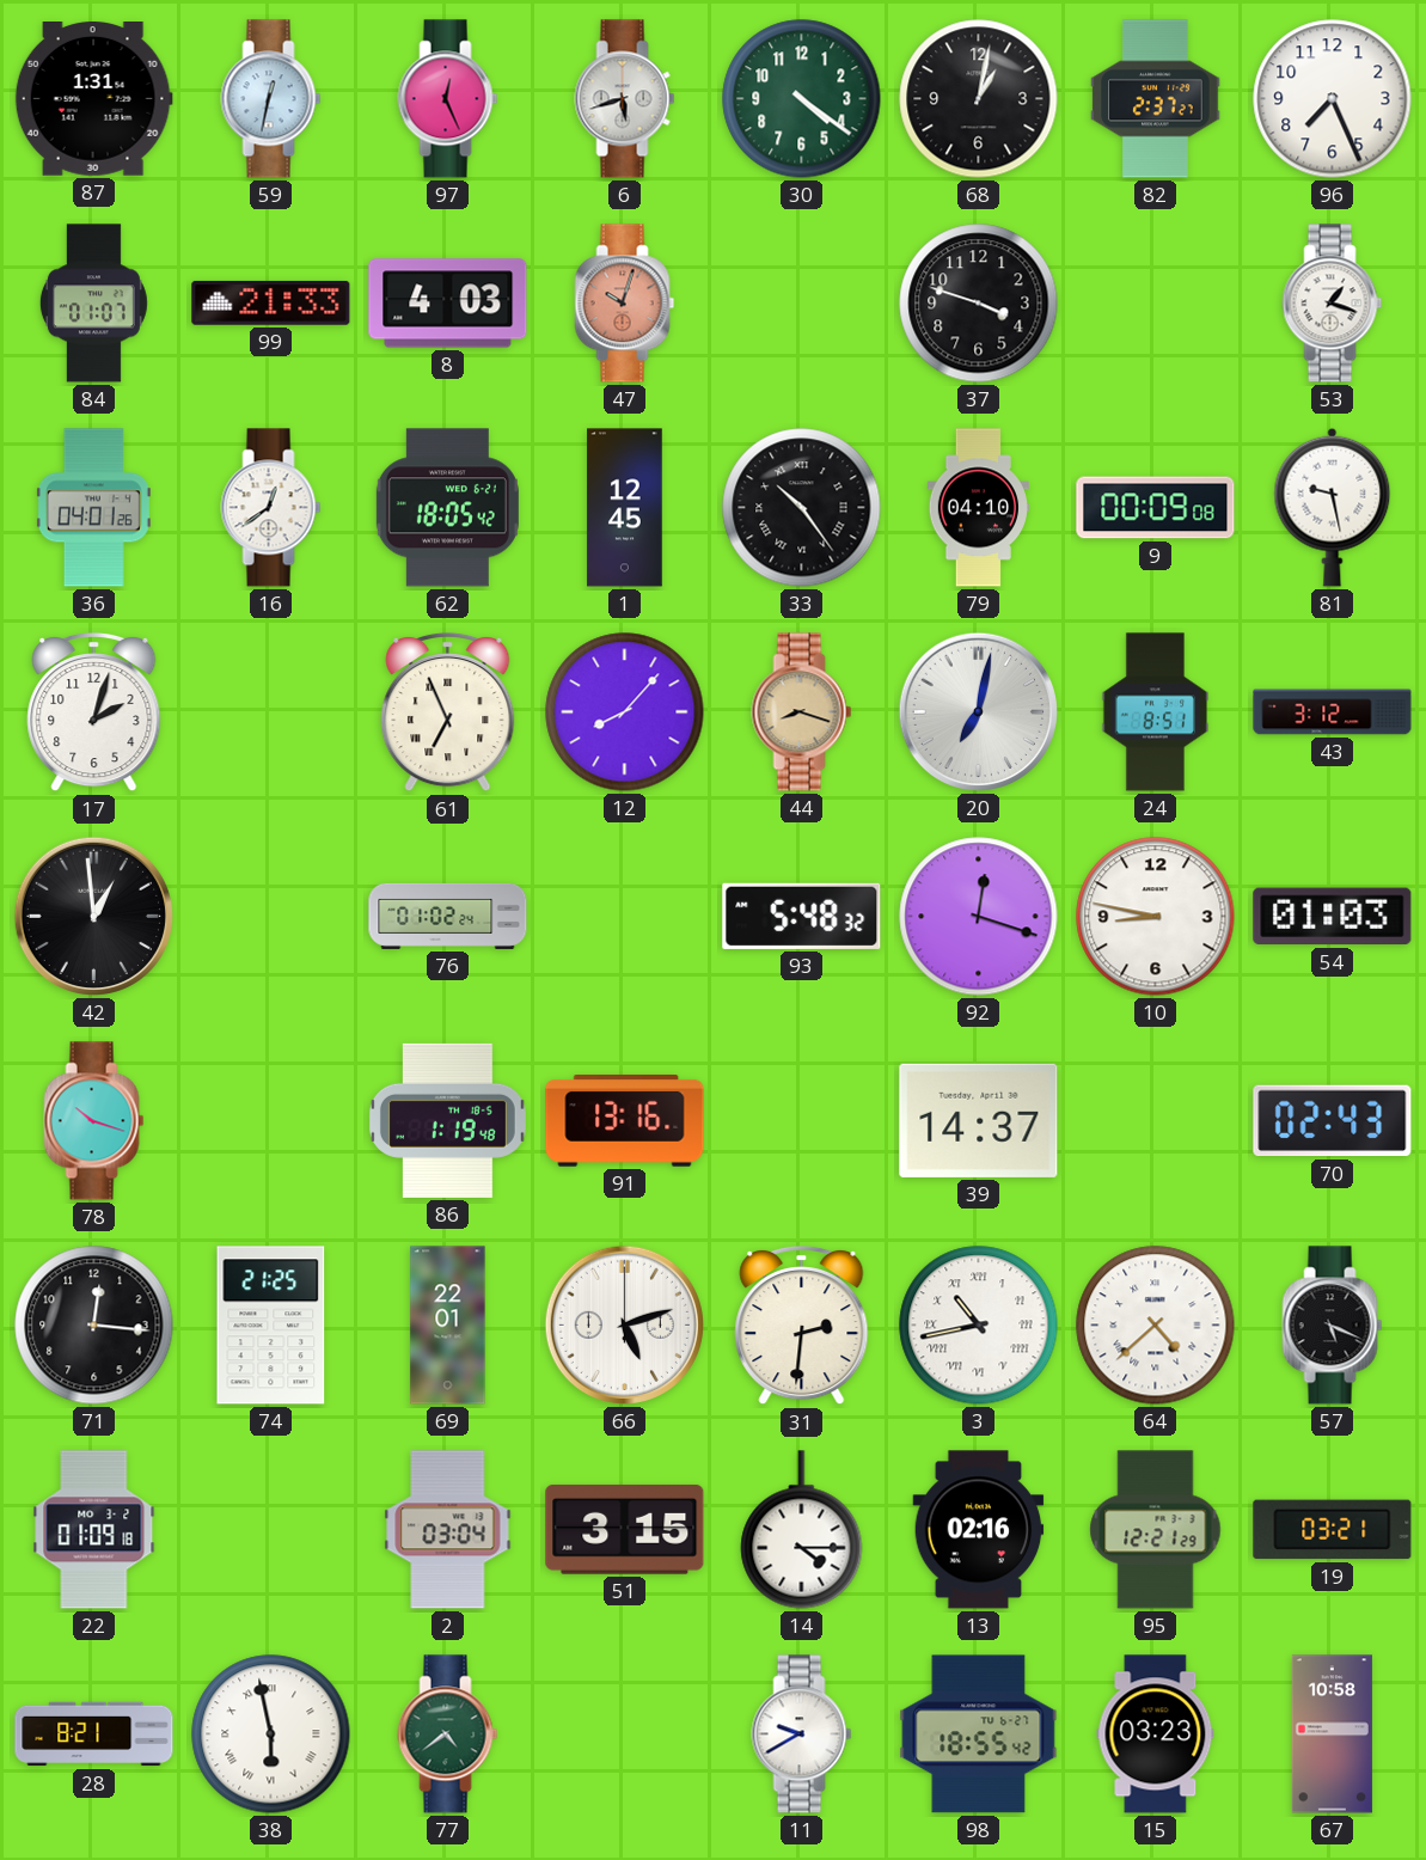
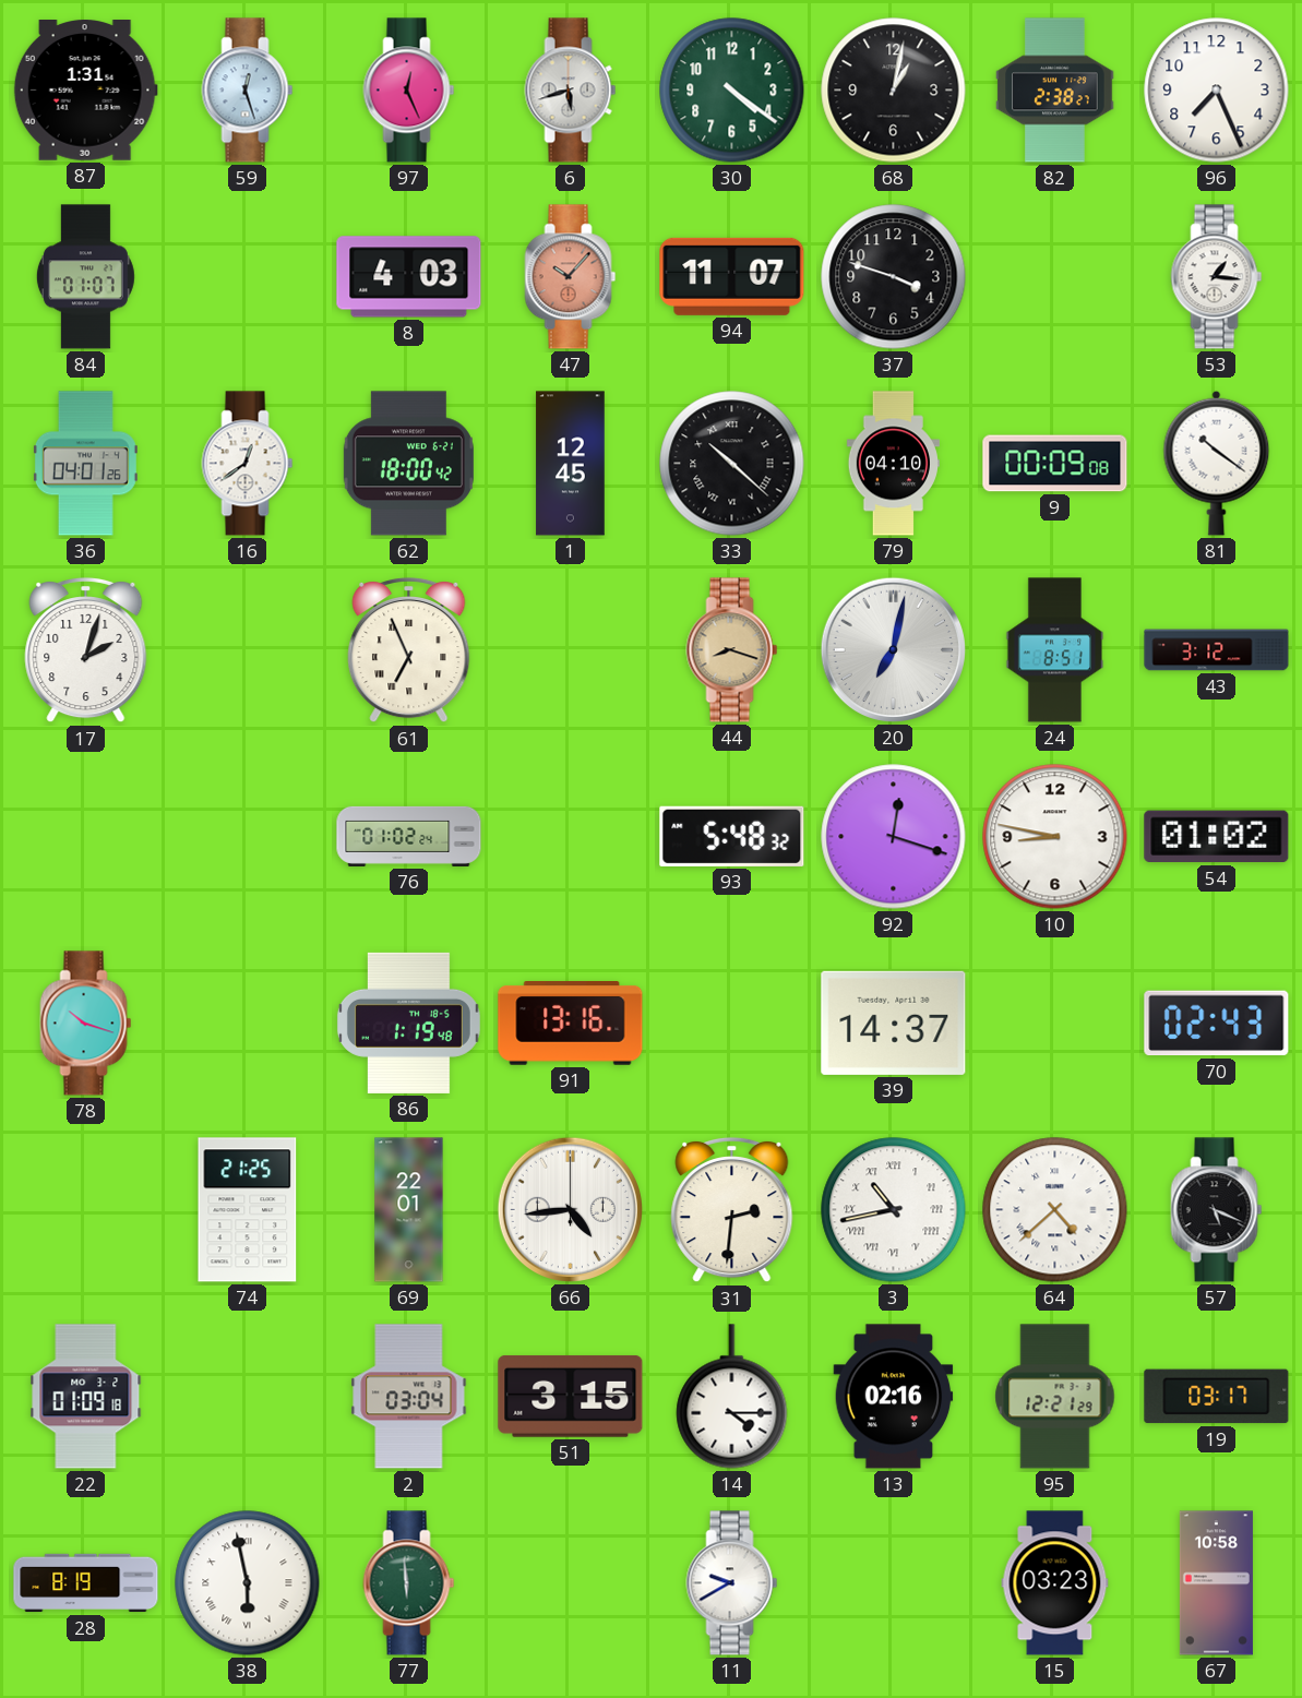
59: 12:32 -> 12:27
82: 2:37 -> 2:38
99: 21:33 -> none
47: 10:03 -> 10:07
94: none -> 11:07
53: 1:18 -> 1:16
62: 18:05 -> 18:00
33: 10:24 -> 10:22
81: 9:28 -> 10:21
12: 8:07 -> none
42: 12:59 -> none
54: 01:03 -> 01:02
71: 12:16 -> none
66: 5:12 -> 4:44
19: 03:21 -> 03:17
28: 8:21 -> 8:19
77: 4:39 -> 5:59
98: 18:55 -> none
